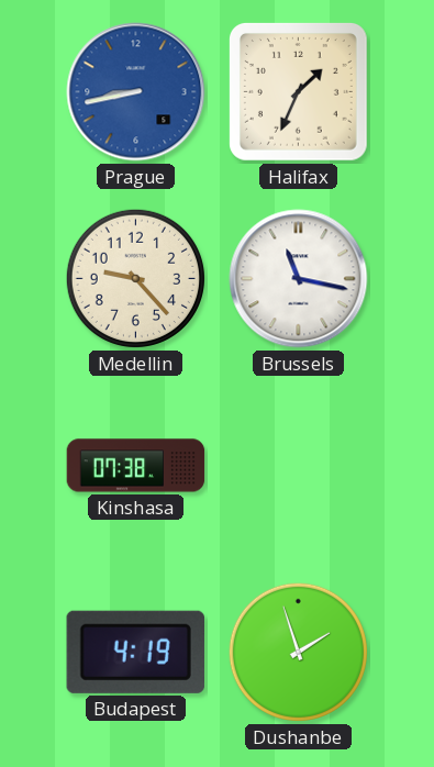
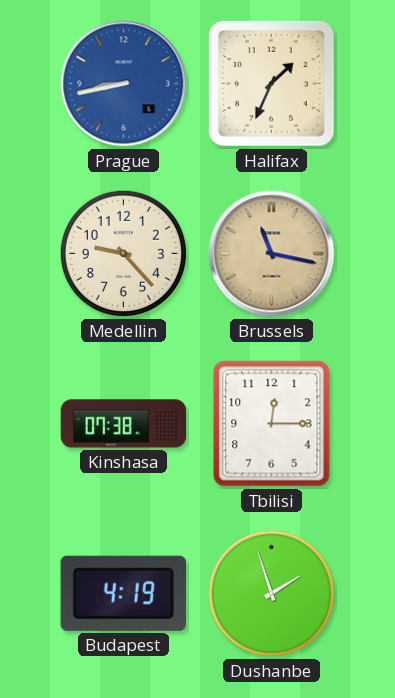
Brussels dial: white -> champagne
Tbilisi: none -> 12:15
